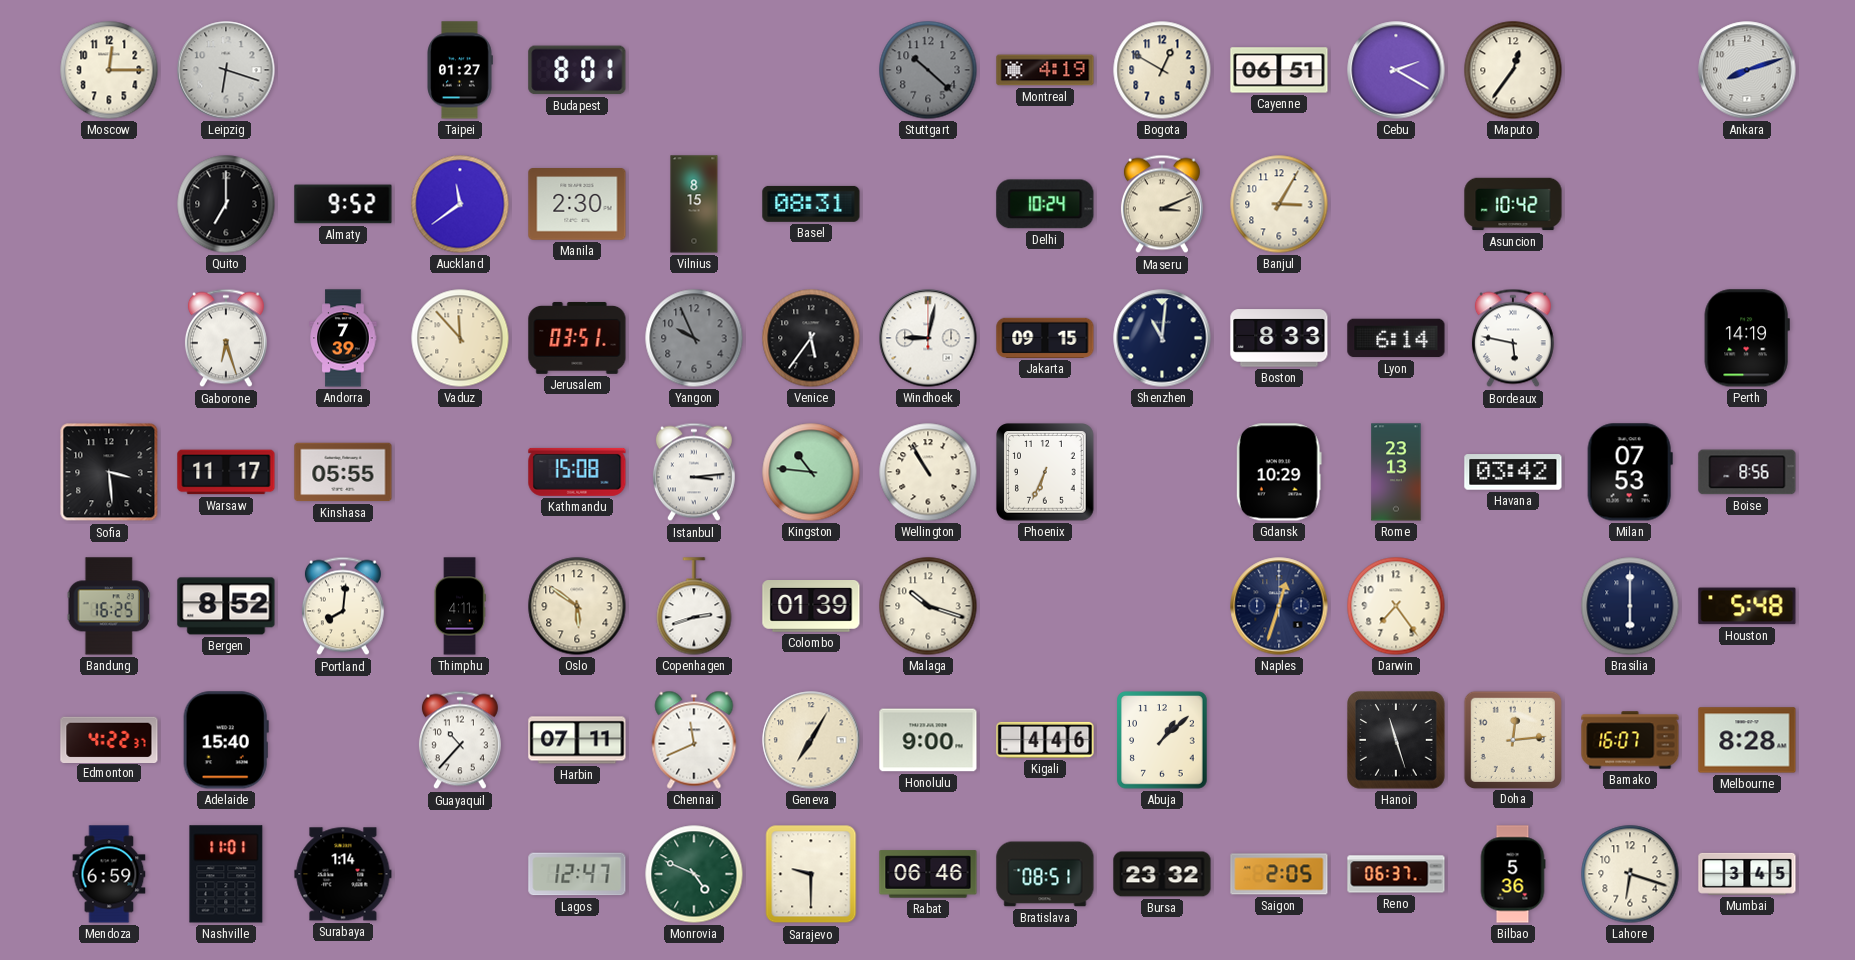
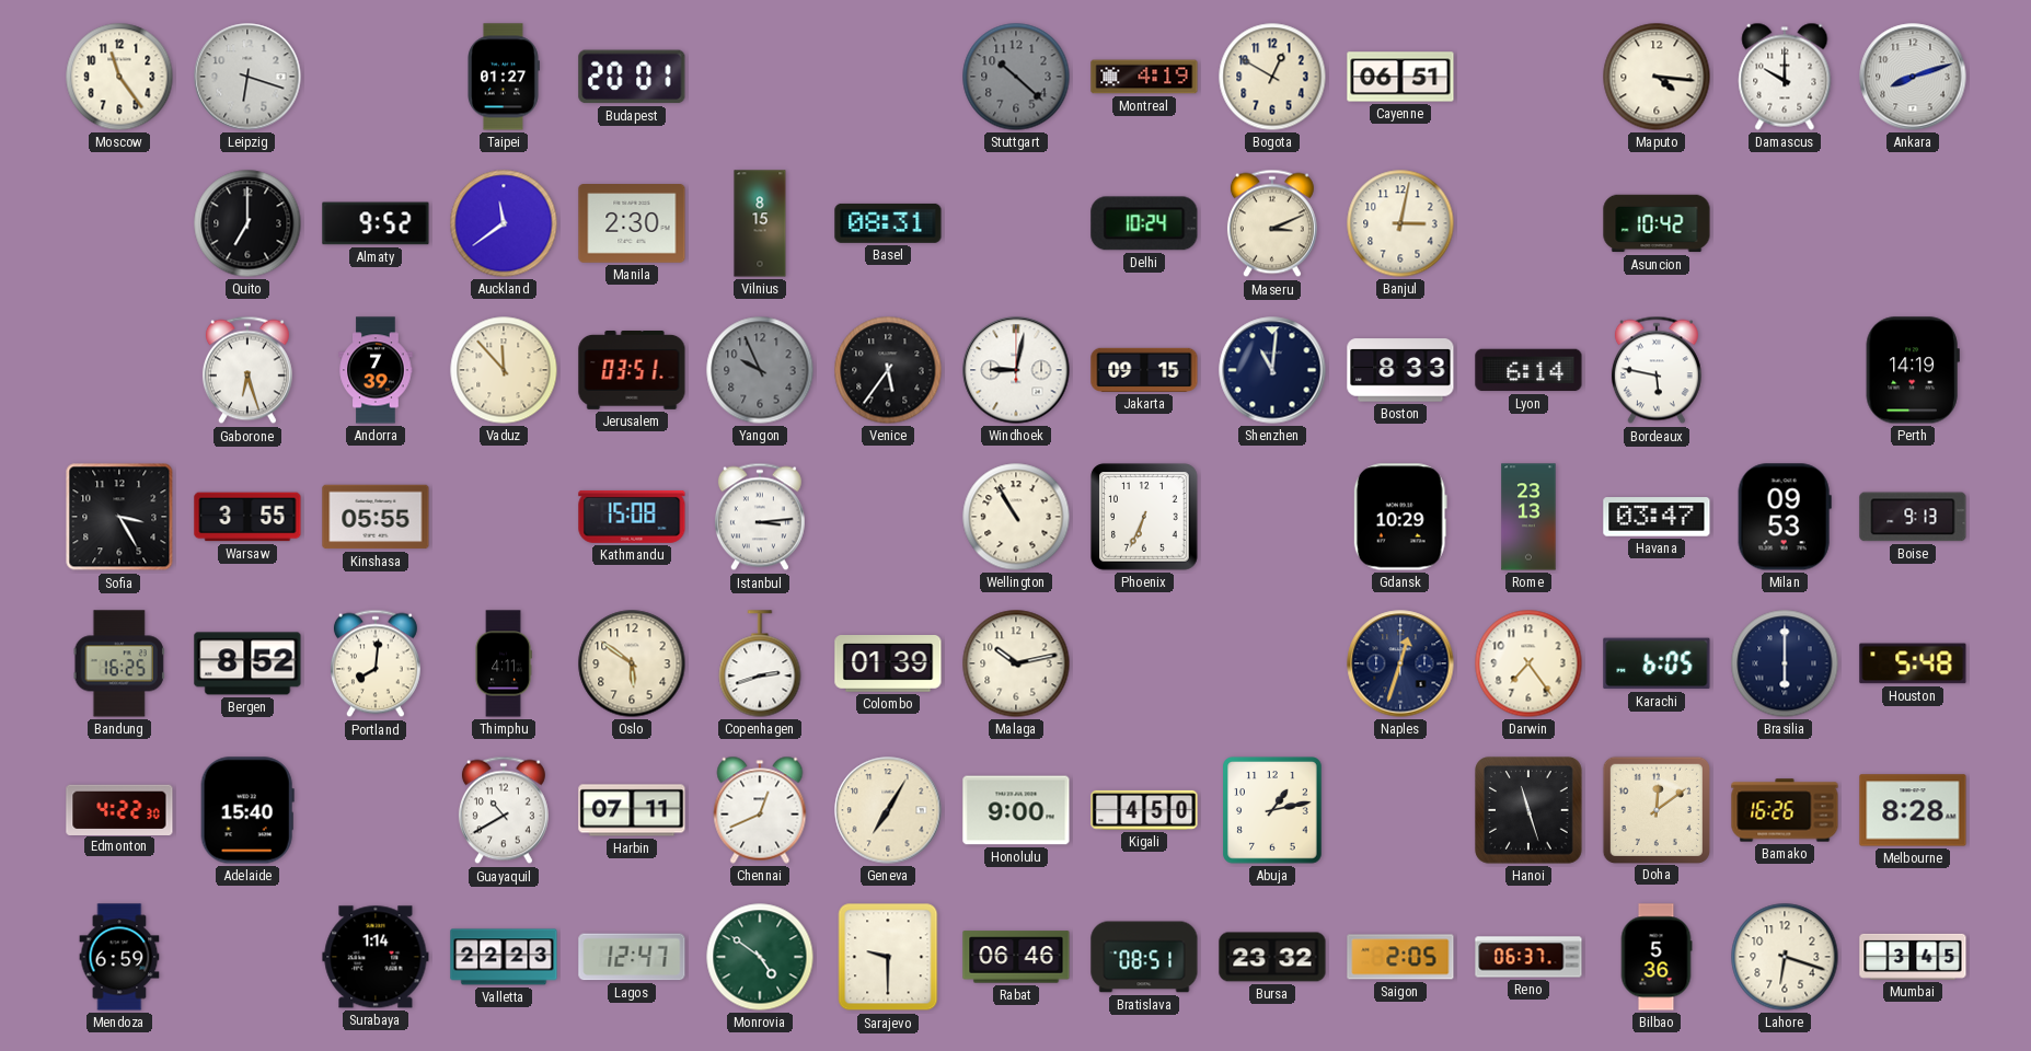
Moscow: 12:15 -> 11:24
Budapest: 8:01 -> 20:01
Cebu: 2:20 -> none
Maputo: 12:36 -> 4:16
Damascus: none -> 10:00
Banjul: 3:05 -> 3:02
Sofia: 3:29 -> 3:25
Warsaw: 11:17 -> 3:55
Kingston: 10:46 -> none
Havana: 03:42 -> 03:47
Milan: 07:53 -> 09:53
Boise: 8:56 -> 9:13
Malaga: 10:18 -> 10:13
Karachi: none -> 6:05
Edmonton: 4:22:37 -> 4:22:30
Guayaquil: 10:37 -> 10:40
Chennai: 11:41 -> 12:41
Kigali: 4:46 -> 4:50
Abuja: 1:08 -> 1:13
Doha: 12:14 -> 12:09
Bamako: 16:07 -> 16:26
Nashville: 11:01 -> none
Valletta: none -> 22:23
Monrovia: 4:49 -> 4:51
